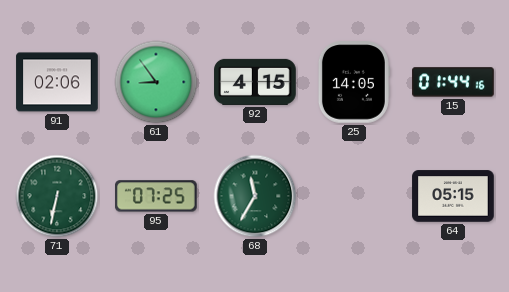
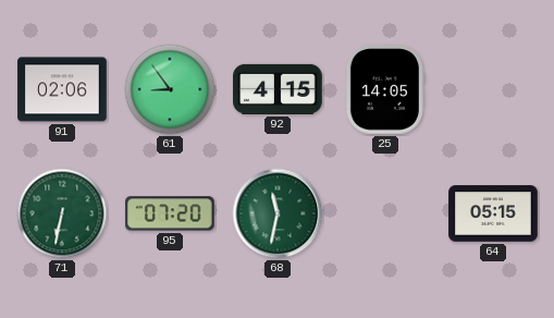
15: 01:44 -> none
95: 07:25 -> 07:20
68: 11:35 -> 11:32
